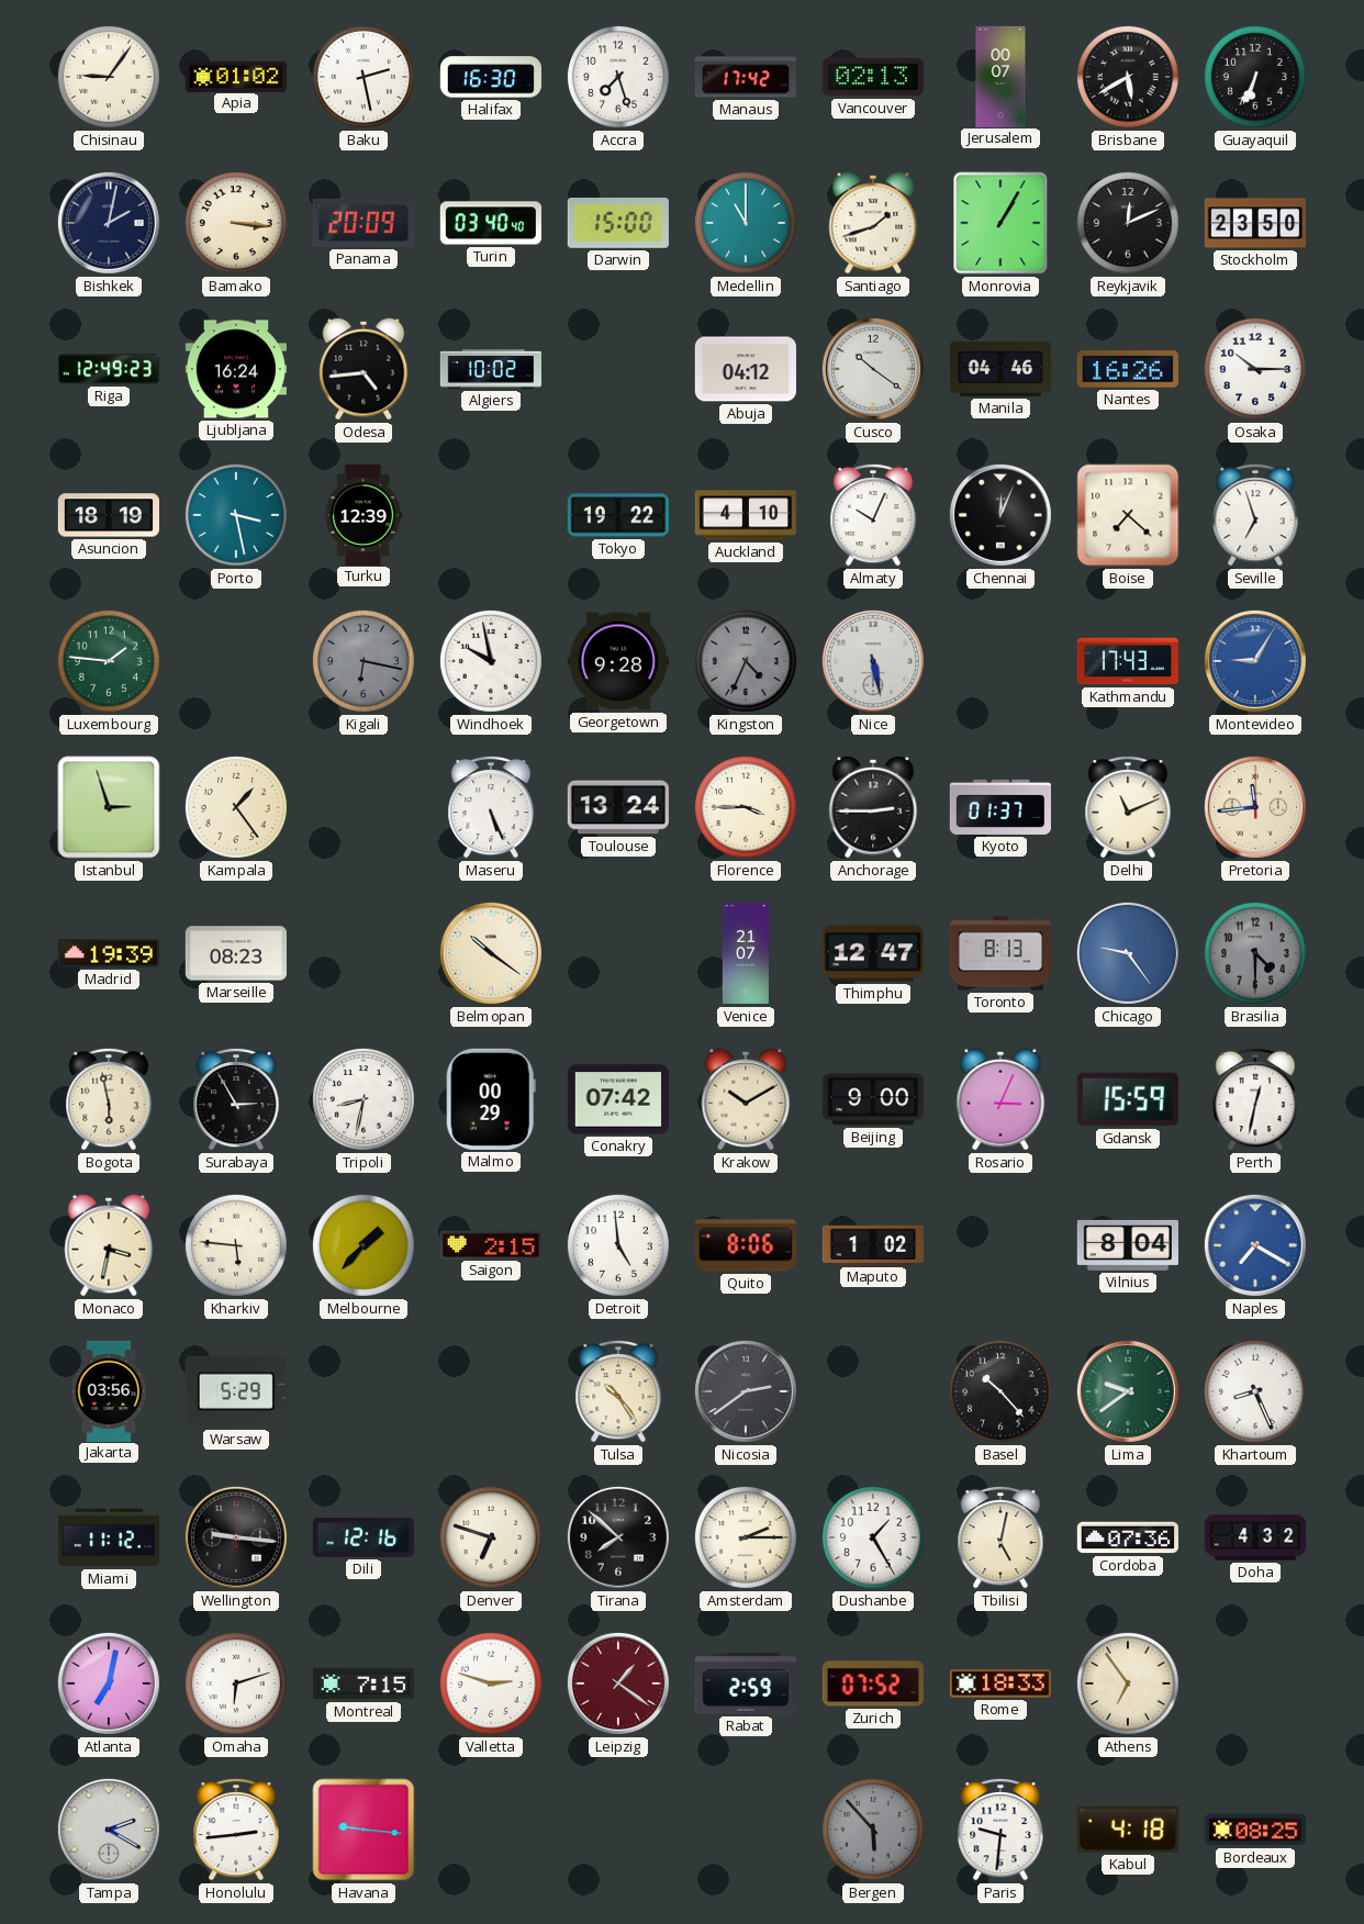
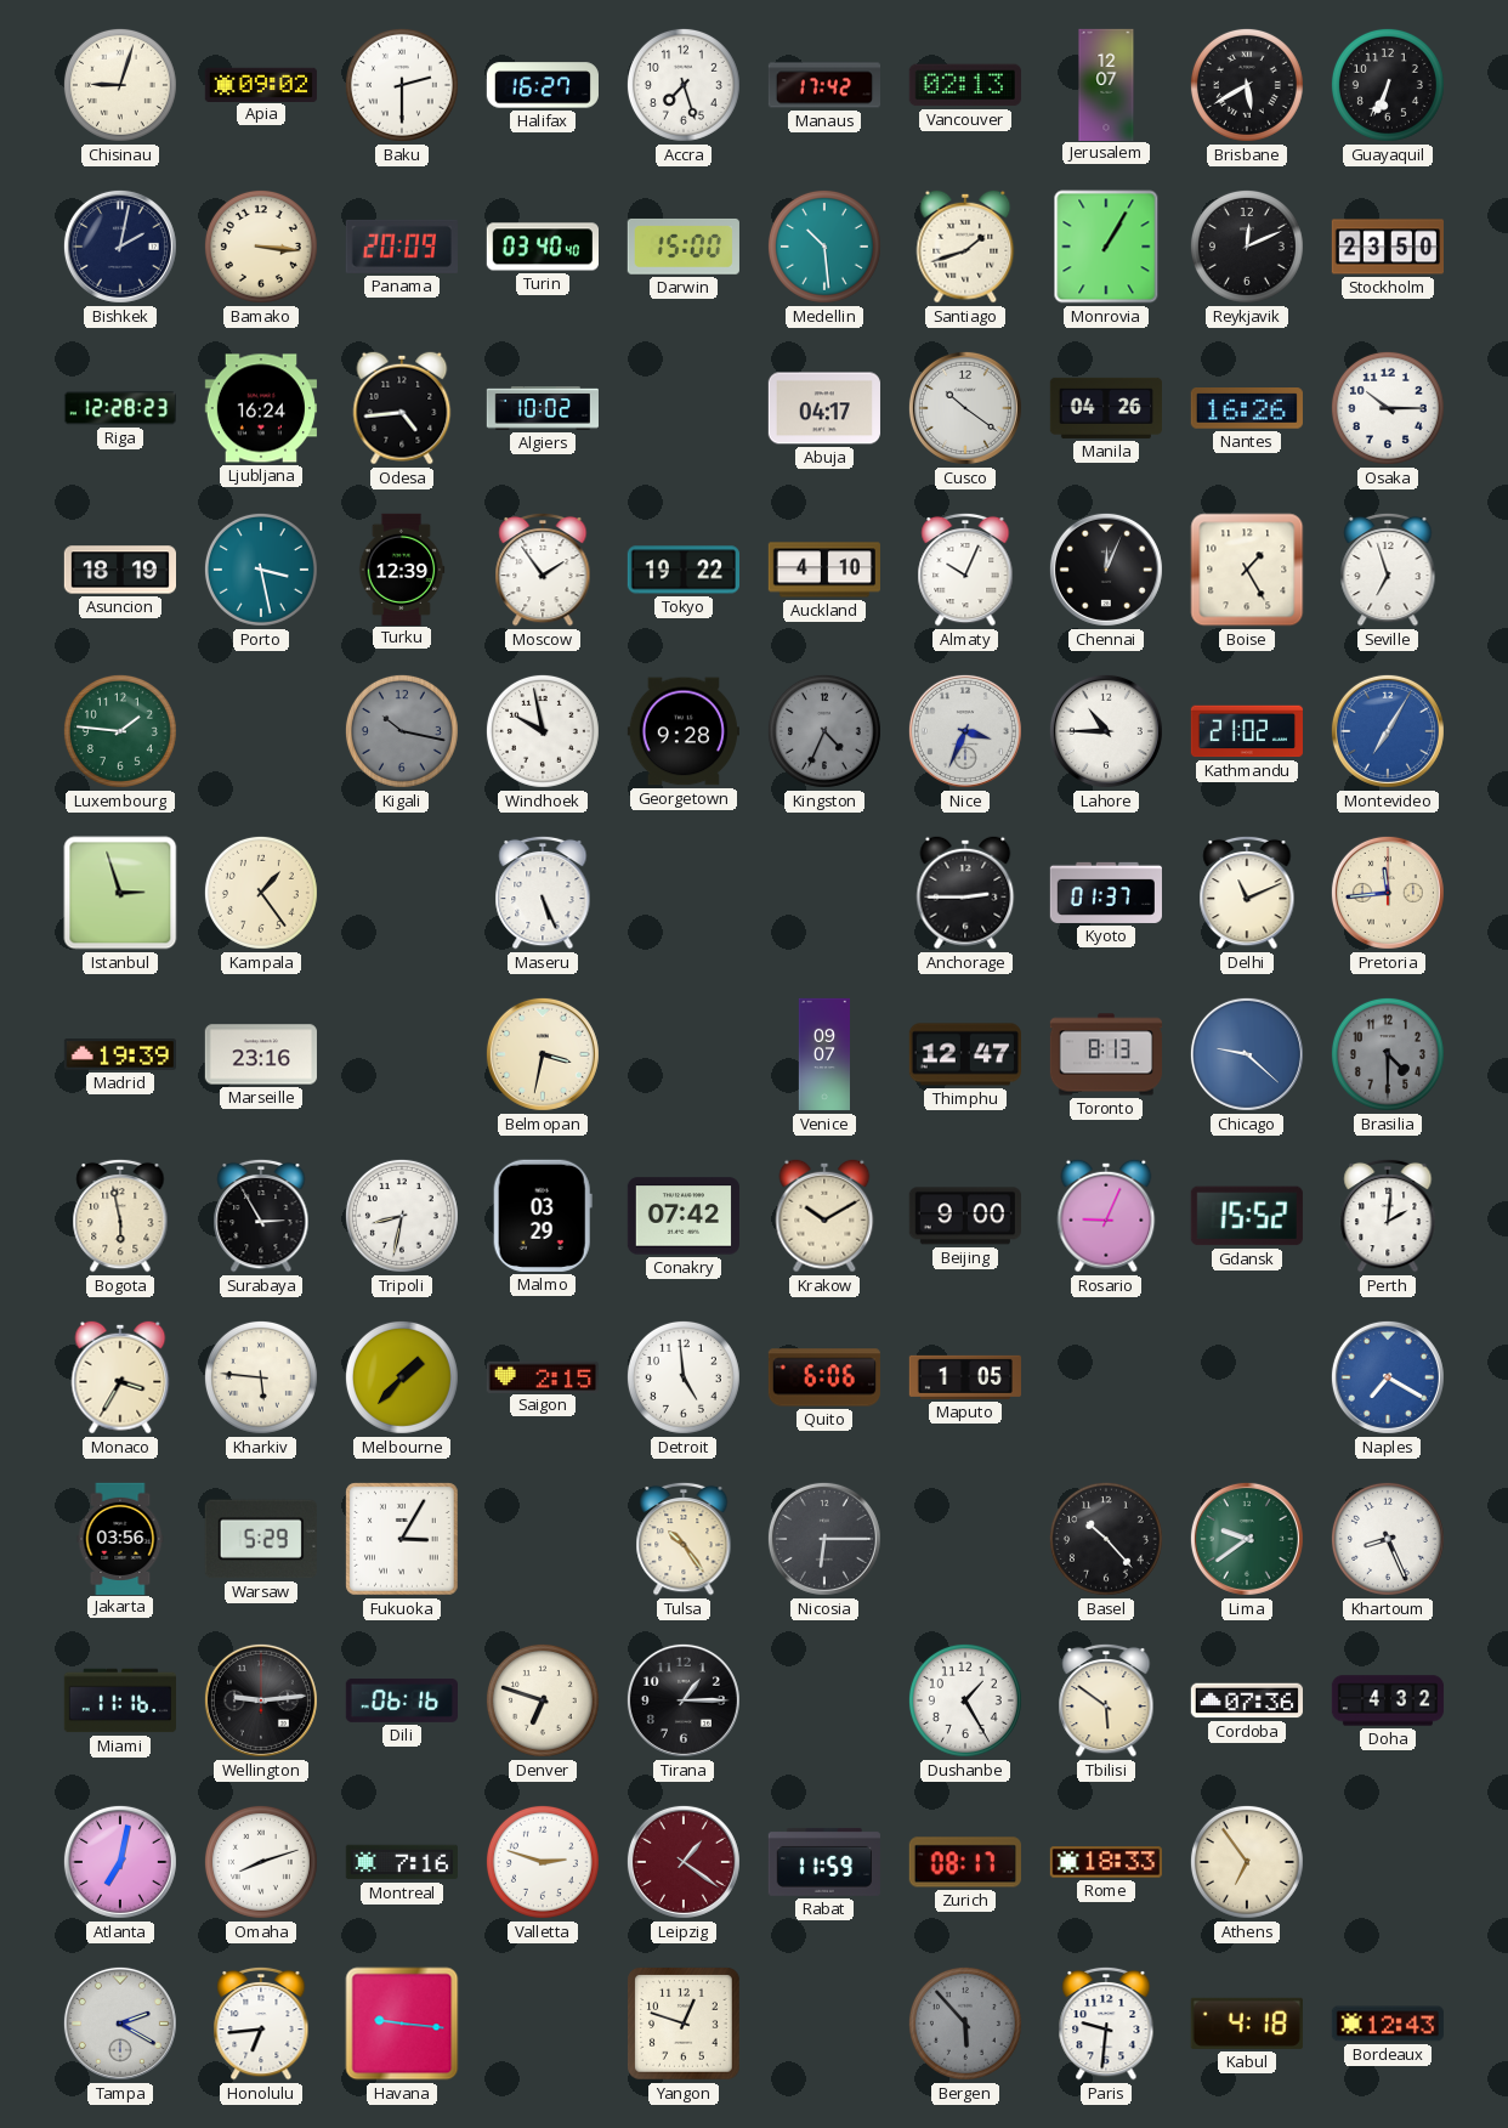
Chisinau: 9:06 -> 9:03
Apia: 01:02 -> 09:02
Baku: 2:28 -> 2:30
Halifax: 16:30 -> 16:27
Jerusalem: 00:07 -> 12:07
Medellin: 11:00 -> 10:29
Riga: 12:49 -> 12:28
Abuja: 04:12 -> 04:17
Manila: 04:46 -> 04:26
Moscow: none -> 1:54
Boise: 7:22 -> 1:25
Kigali: 6:17 -> 10:17
Nice: 5:28 -> 3:34
Lahore: none -> 10:45
Kathmandu: 17:43 -> 21:02
Montevideo: 9:05 -> 7:05
Toulouse: 13:24 -> none
Florence: 3:45 -> none
Marseille: 08:23 -> 23:16
Belmopan: 10:21 -> 3:32
Venice: 21:07 -> 09:07
Chicago: 9:24 -> 9:22
Malmo: 00:29 -> 03:29
Rosario: 3:04 -> 9:04
Gdansk: 15:59 -> 15:52
Perth: 12:32 -> 2:01
Monaco: 3:32 -> 3:35
Quito: 8:06 -> 6:06
Maputo: 1:02 -> 1:05
Vilnius: 8:04 -> none
Fukuoka: none -> 3:05
Nicosia: 2:39 -> 6:15
Miami: 11:12 -> 11:16
Wellington: 9:16 -> 9:14
Dili: 12:16 -> 06:16
Tirana: 7:52 -> 1:15
Amsterdam: 2:15 -> none
Tbilisi: 5:02 -> 5:51
Omaha: 6:12 -> 8:12
Montreal: 7:15 -> 7:16
Rabat: 2:59 -> 11:59
Zurich: 07:52 -> 08:17
Honolulu: 2:44 -> 6:44
Yangon: none -> 12:48
Bordeaux: 08:25 -> 12:43
